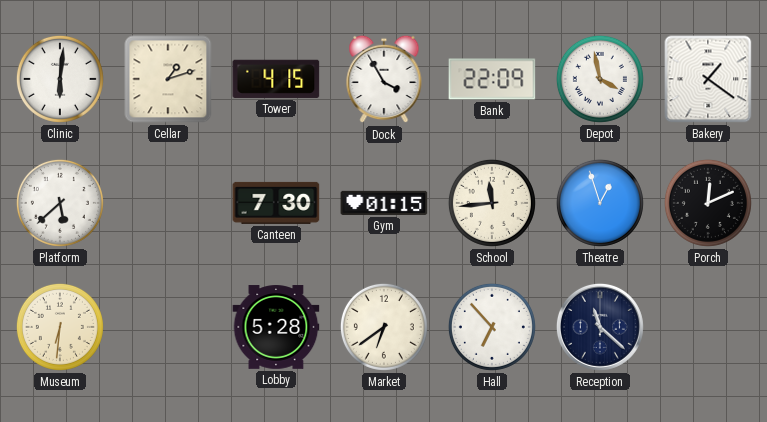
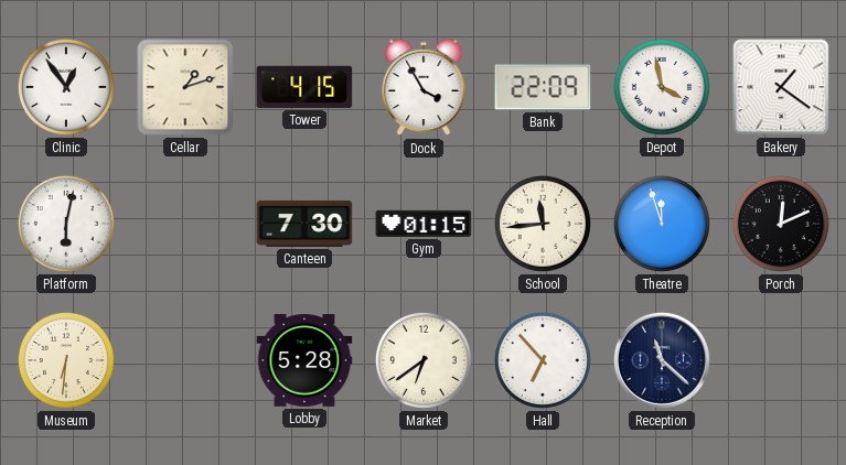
Clinic: 6:01 -> 12:54
Platform: 5:38 -> 6:02
Theatre: 12:57 -> 11:57
